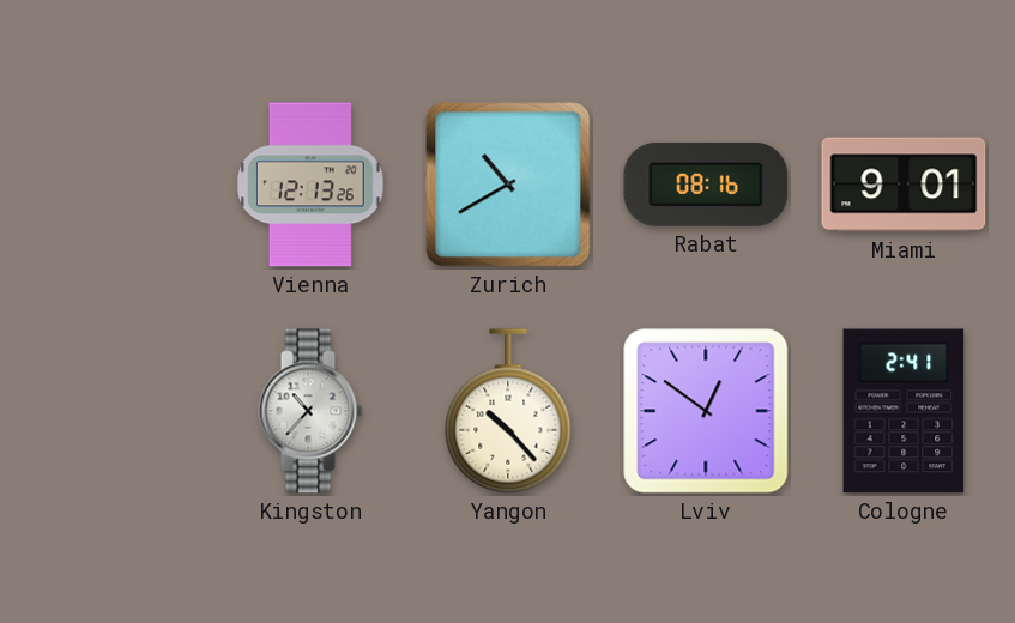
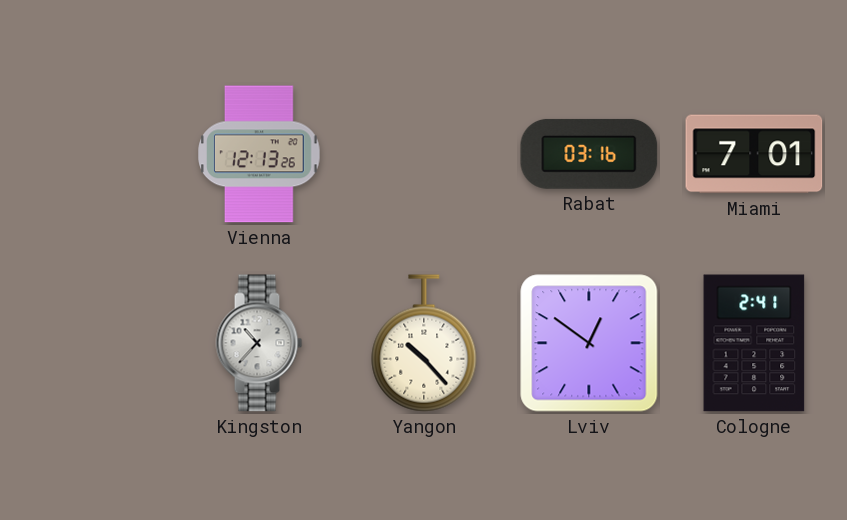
Zurich: 10:40 -> none
Rabat: 08:16 -> 03:16
Miami: 9:01 -> 7:01
